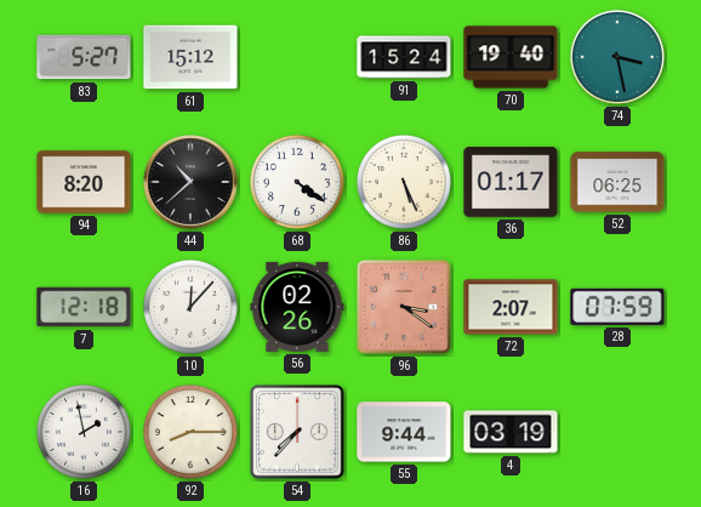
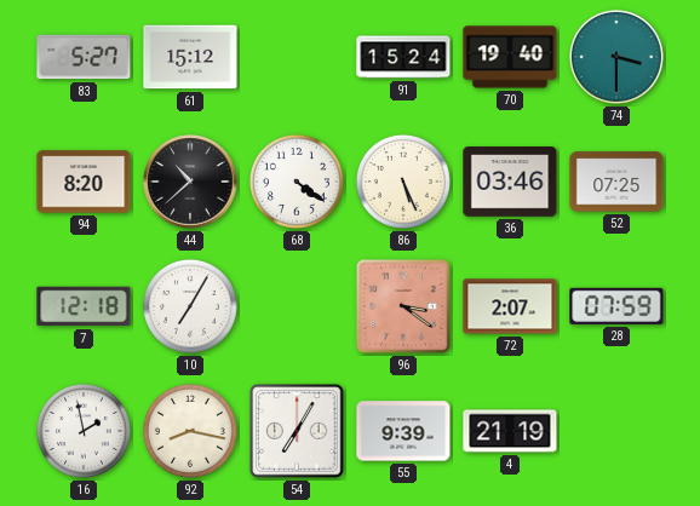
74: 3:28 -> 3:30
36: 01:17 -> 03:46
52: 06:25 -> 07:25
10: 12:07 -> 7:05
56: 02:26 -> none
92: 8:15 -> 8:17
54: 7:37 -> 7:05
55: 9:44 -> 9:39
4: 03:19 -> 21:19
